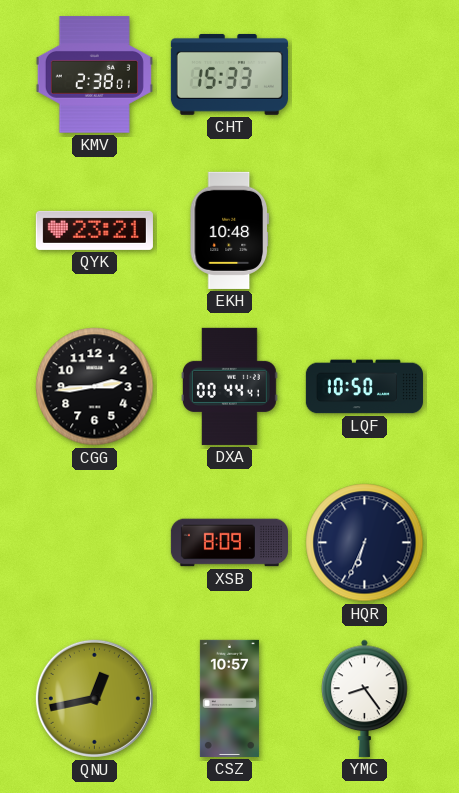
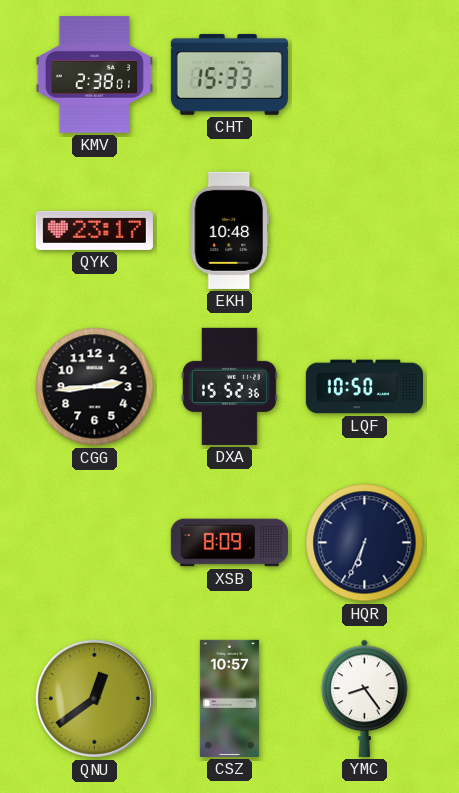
QYK: 23:21 -> 23:17
DXA: 00:44 -> 15:52
QNU: 12:43 -> 12:39
